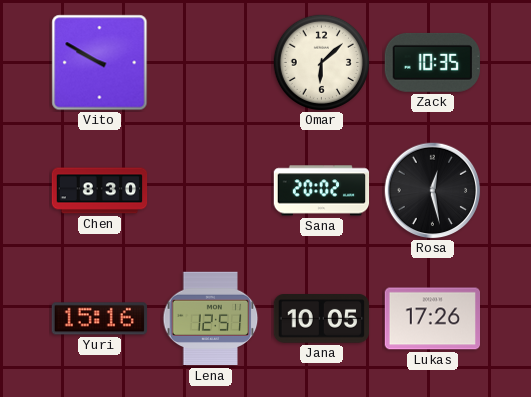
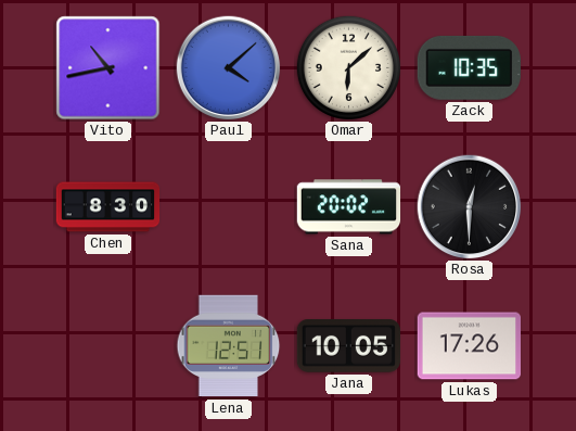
Vito: 9:50 -> 10:43
Paul: none -> 4:08
Rosa: 12:28 -> 12:30
Yuri: 15:16 -> none
